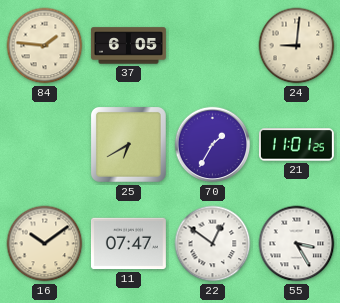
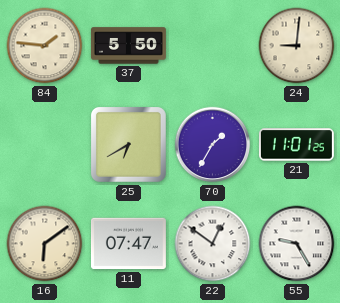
37: 6:05 -> 5:50
16: 10:09 -> 6:09
55: 3:25 -> 9:25
